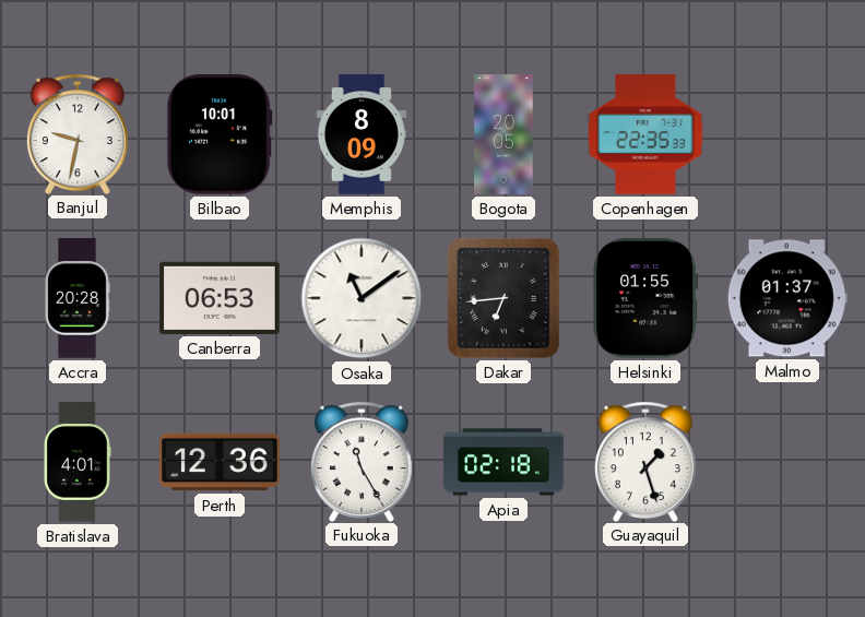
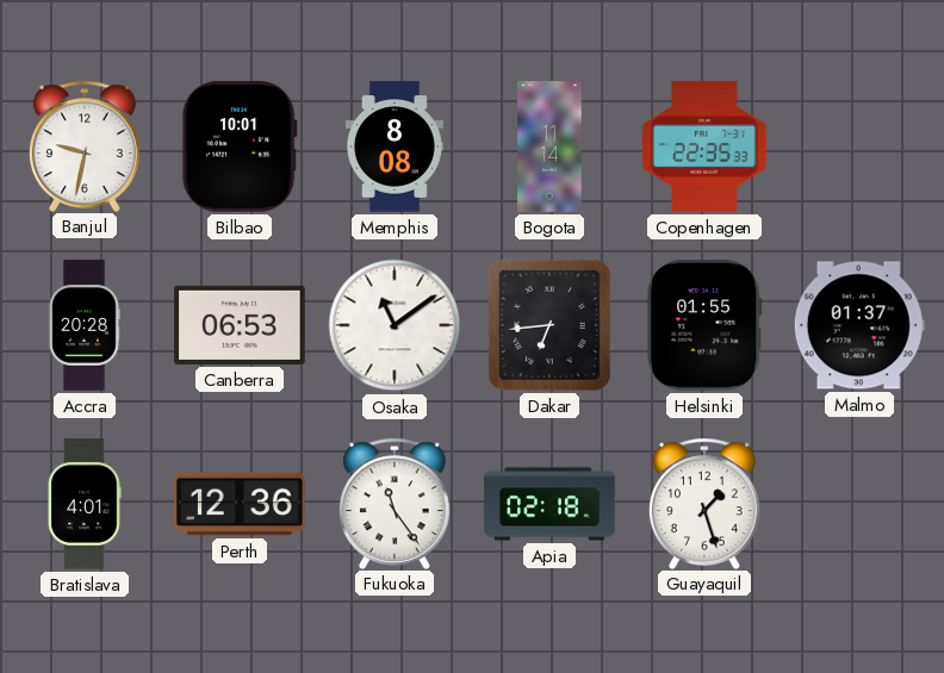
Memphis: 8:09 -> 8:08
Bogota: 20:05 -> 11:14
Fukuoka: 11:25 -> 11:24
